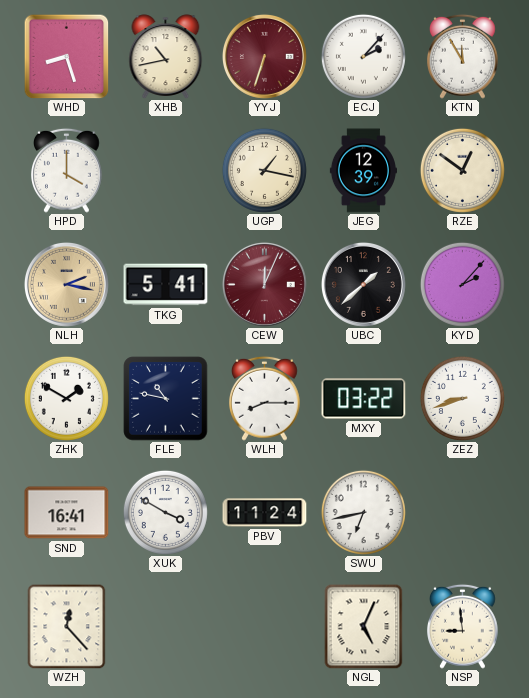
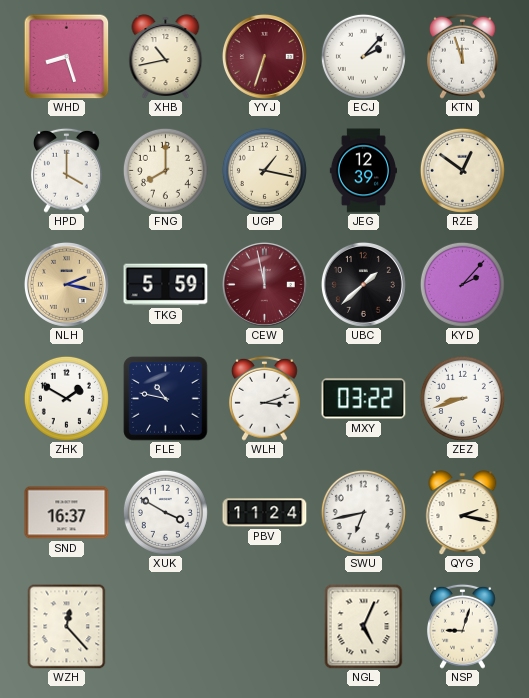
KTN: 11:55 -> 11:57
FNG: none -> 8:00
TKG: 5:41 -> 5:59
CEW: 12:04 -> 11:58
WLH: 8:15 -> 3:12
SND: 16:41 -> 16:37
QYG: none -> 2:17
NSP: 8:59 -> 9:03
